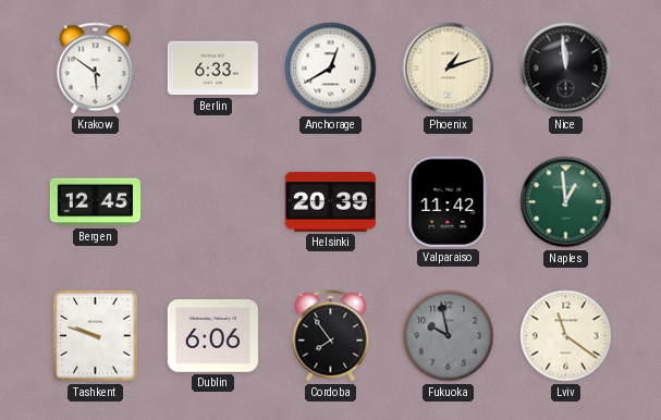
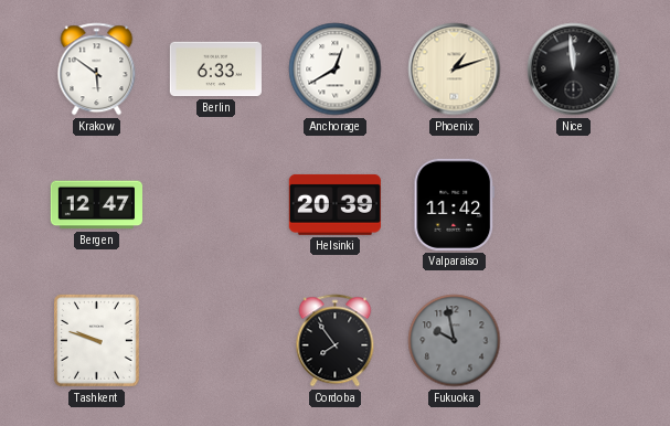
Bergen: 12:45 -> 12:47
Naples: 12:59 -> none
Dublin: 6:06 -> none
Lviv: 11:21 -> none
